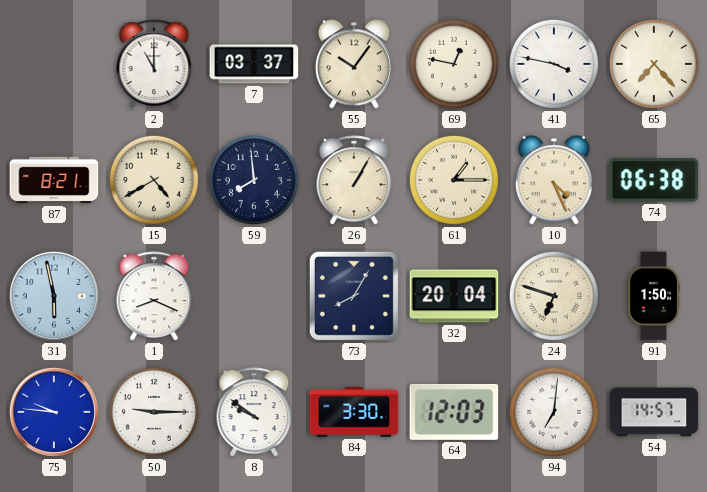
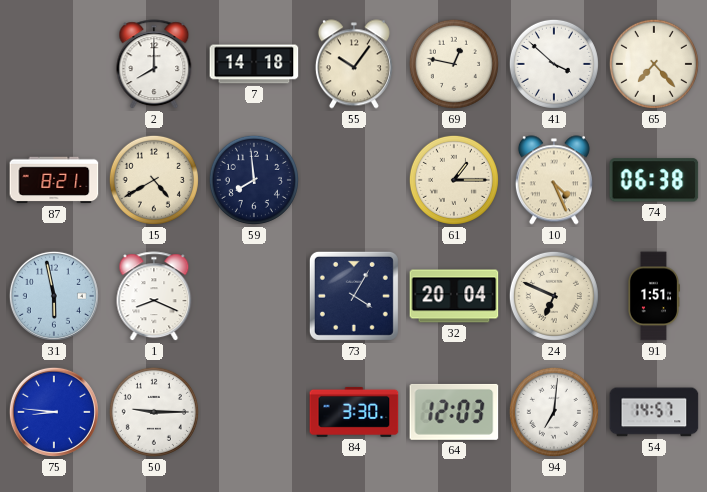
2: 11:00 -> 8:00
7: 03:37 -> 14:18
41: 3:47 -> 3:52
26: 1:05 -> none
73: 8:05 -> 4:05
24: 6:48 -> 6:49
91: 1:50 -> 1:51
75: 9:46 -> 8:46
8: 9:51 -> none
